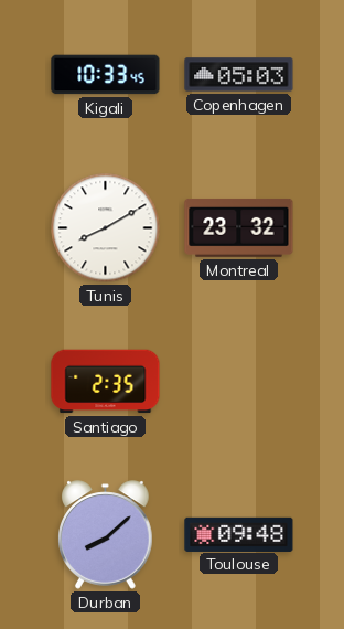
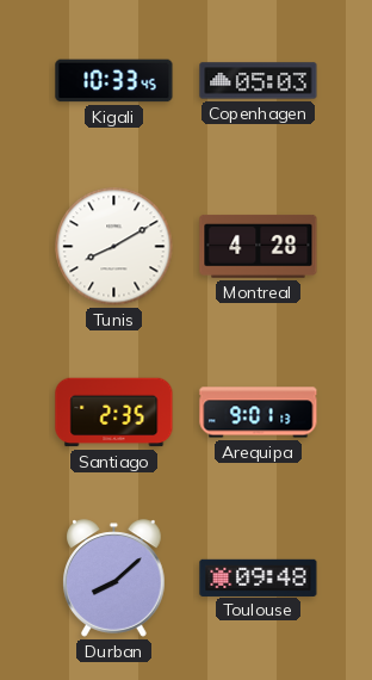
Montreal: 23:32 -> 4:28
Arequipa: none -> 9:01
